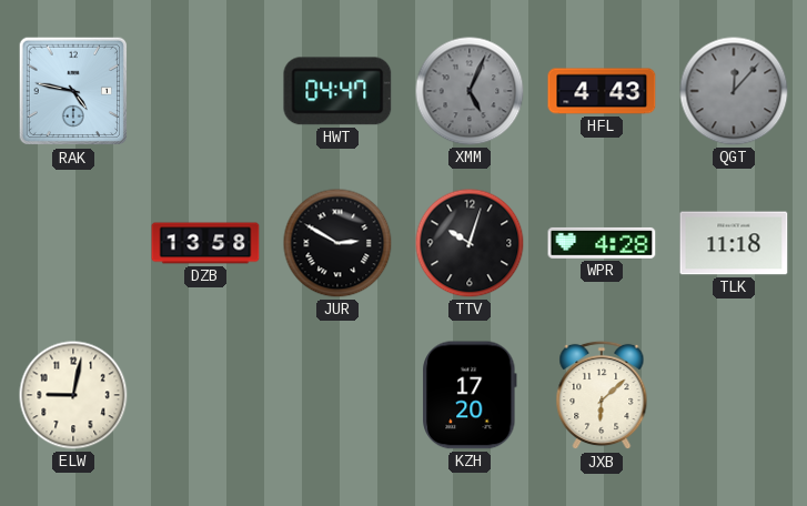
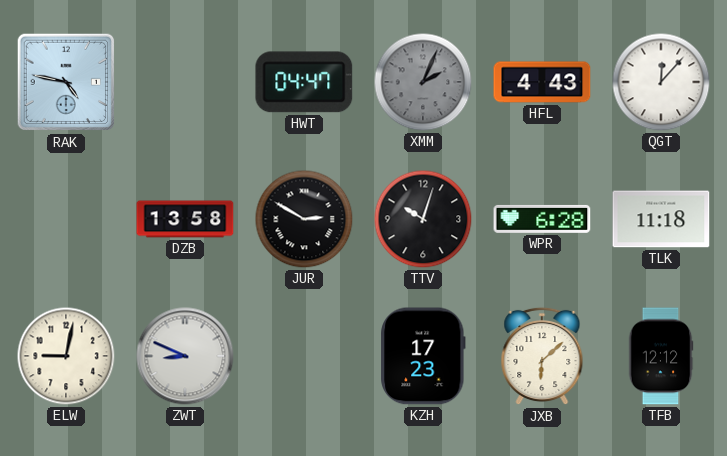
XMM: 5:04 -> 2:04
QGT dial: grey -> white
WPR: 4:28 -> 6:28
ZWT: none -> 8:49
KZH: 17:20 -> 17:23
TFB: none -> 12:12
